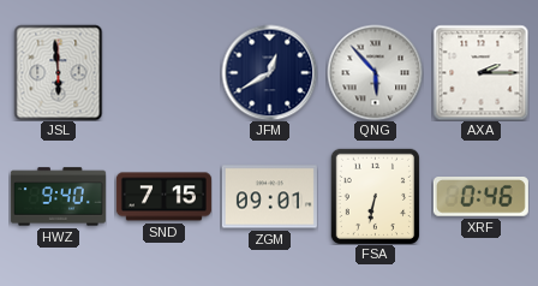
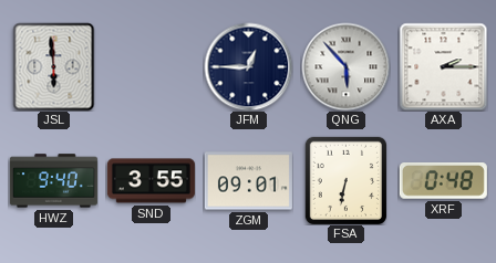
JFM: 12:40 -> 12:45
SND: 7:15 -> 3:55
XRF: 0:46 -> 0:48
